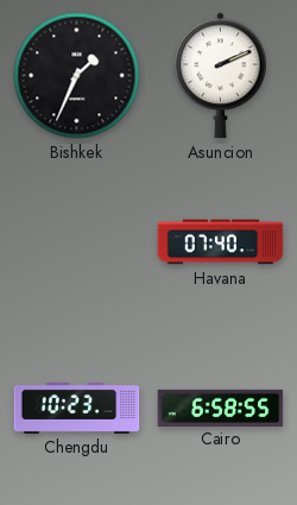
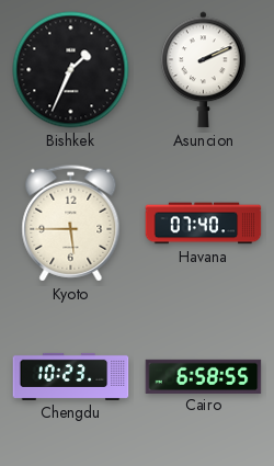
Kyoto: none -> 5:45
